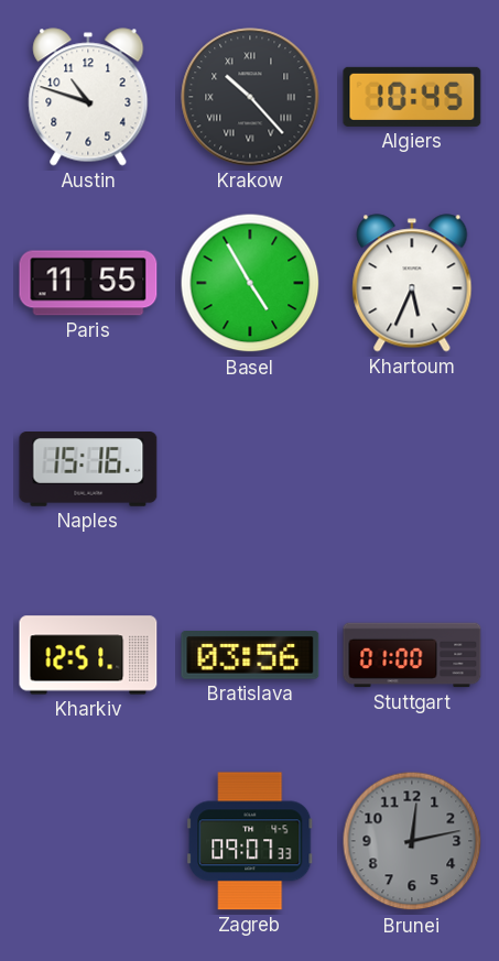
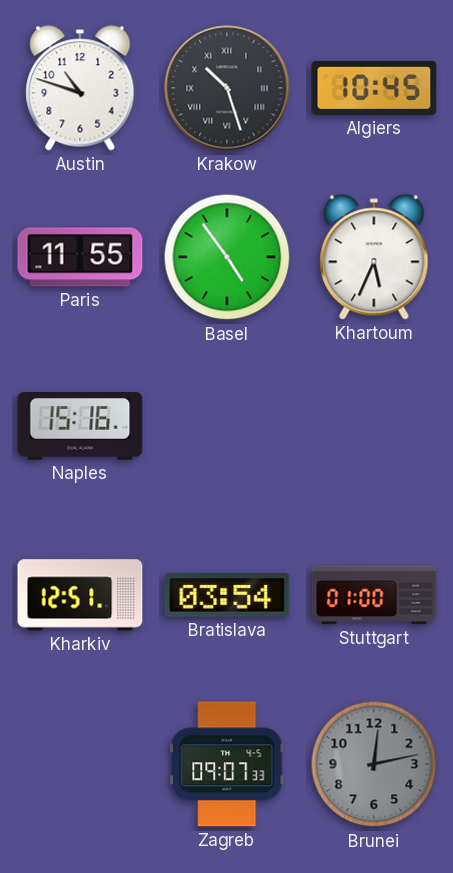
Krakow: 10:23 -> 10:27
Basel: 4:55 -> 4:54
Bratislava: 03:56 -> 03:54
